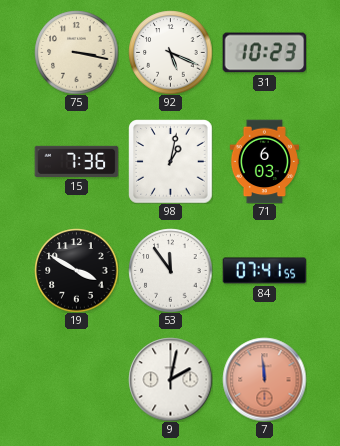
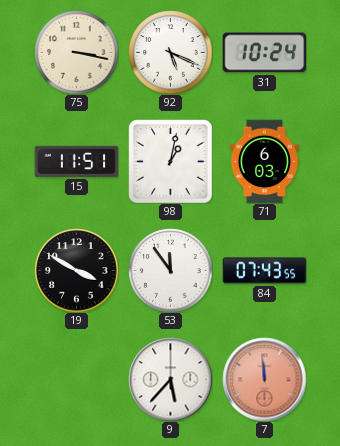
31: 10:23 -> 10:24
15: 7:36 -> 11:51
84: 07:41 -> 07:43
9: 2:02 -> 5:37
